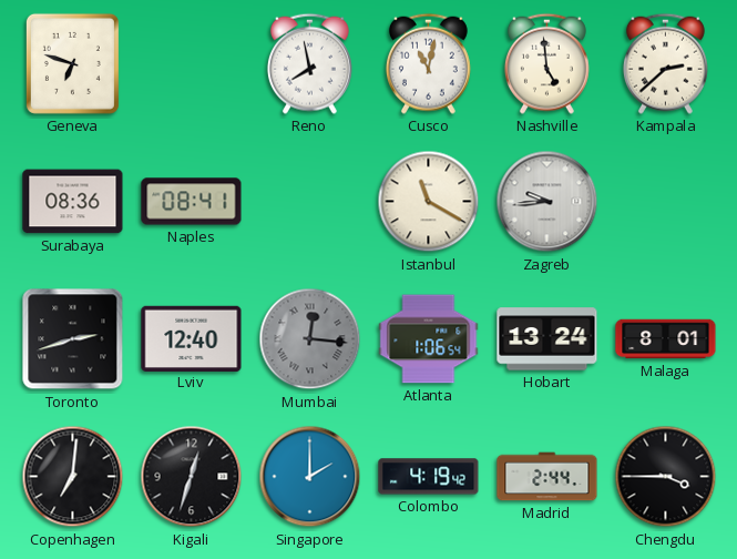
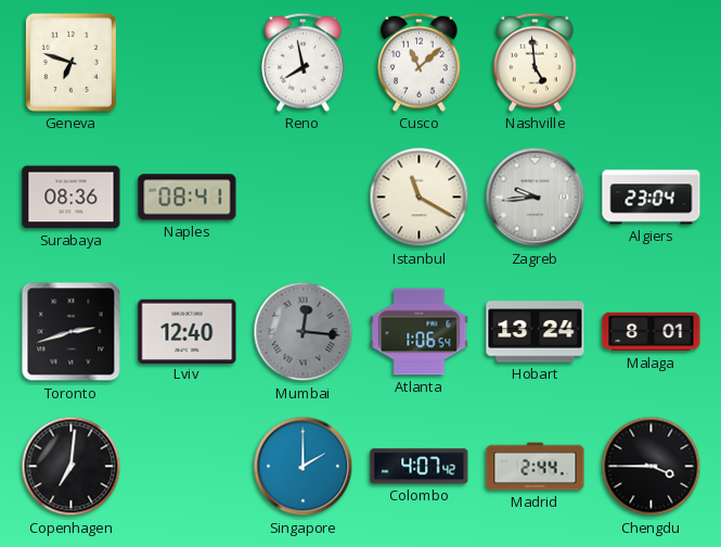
Cusco: 11:02 -> 11:08
Kampala: 2:38 -> none
Algiers: none -> 23:04
Kigali: 12:33 -> none
Colombo: 4:19 -> 4:07
